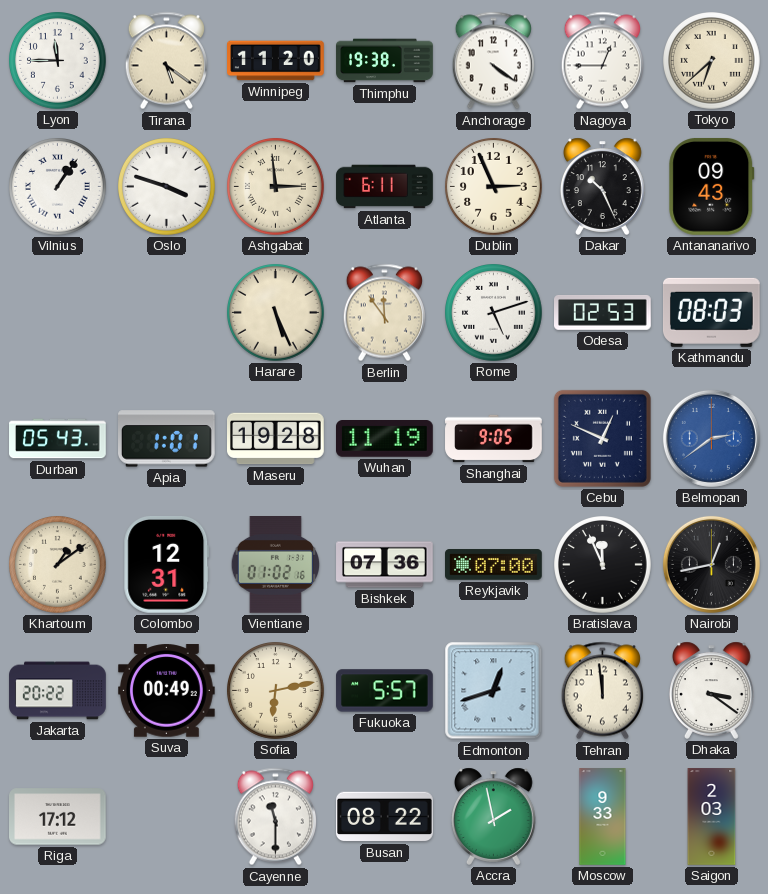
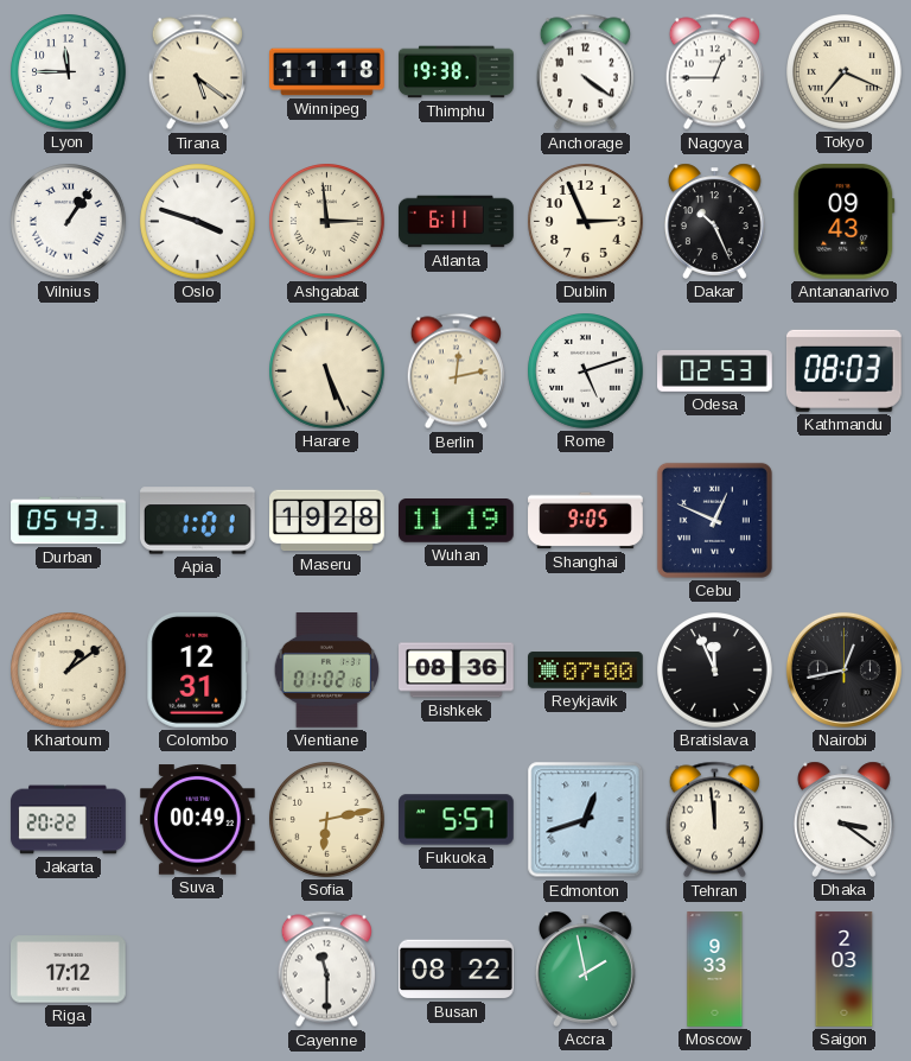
Winnipeg: 11:20 -> 11:18
Tokyo: 6:38 -> 7:19
Berlin: 11:54 -> 12:13
Belmopan: 2:39 -> none
Bishkek: 07:36 -> 08:36
